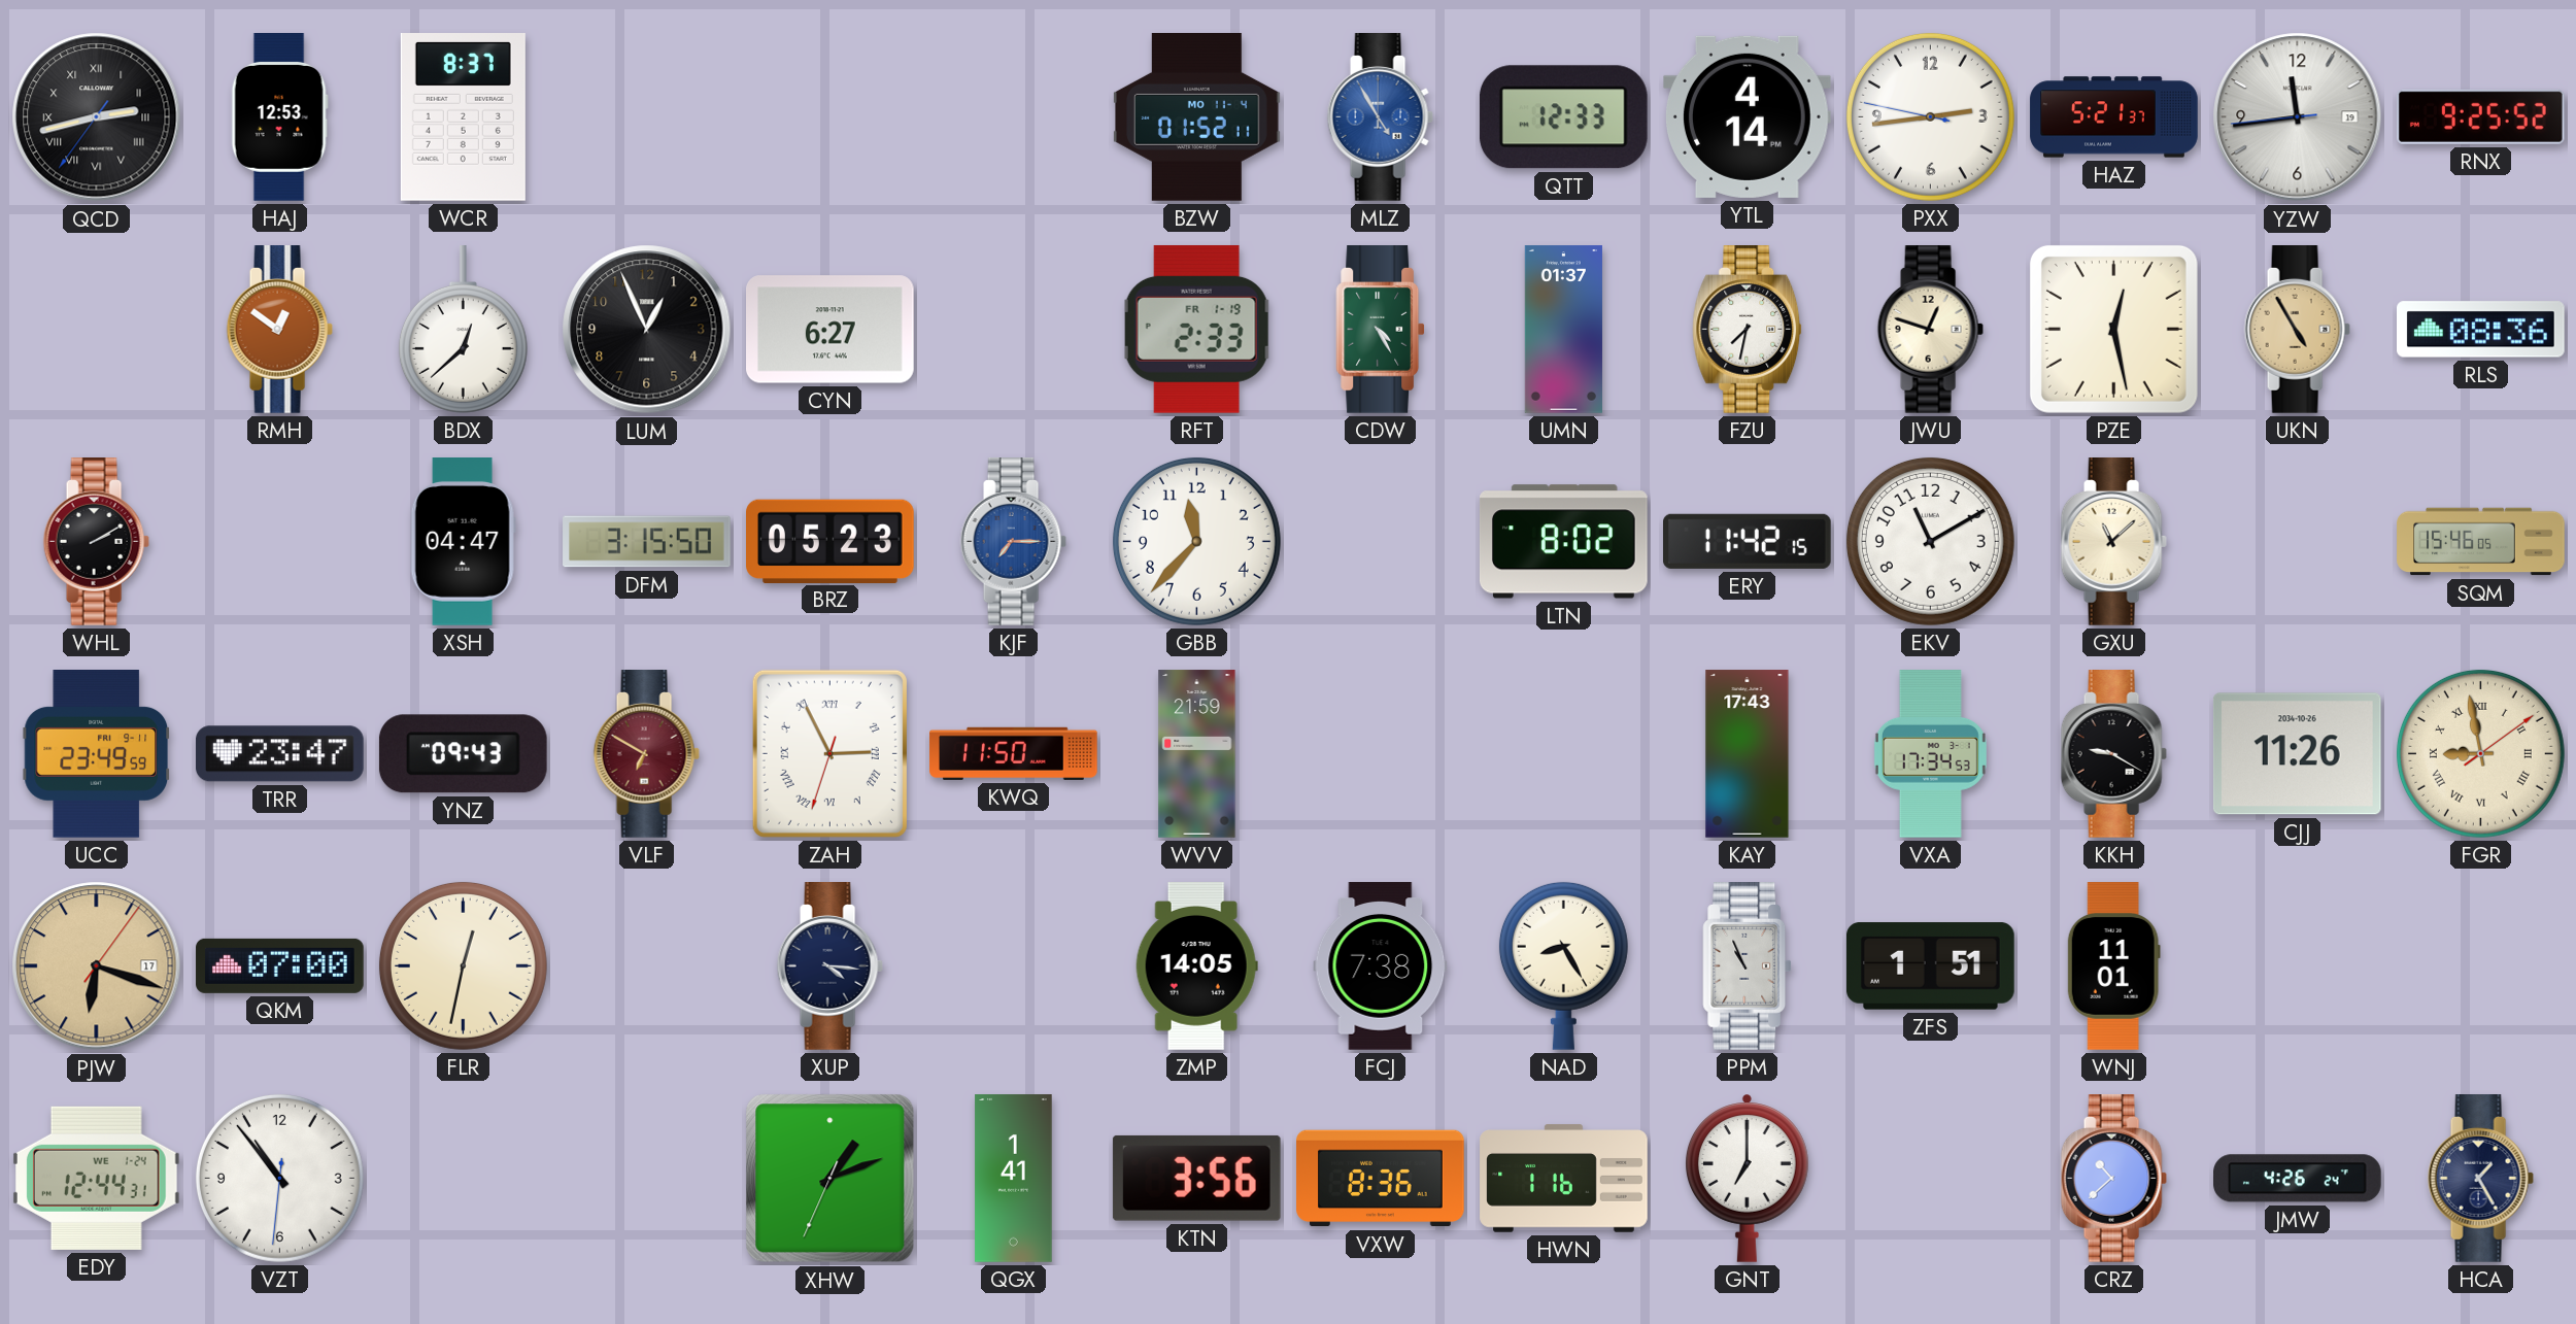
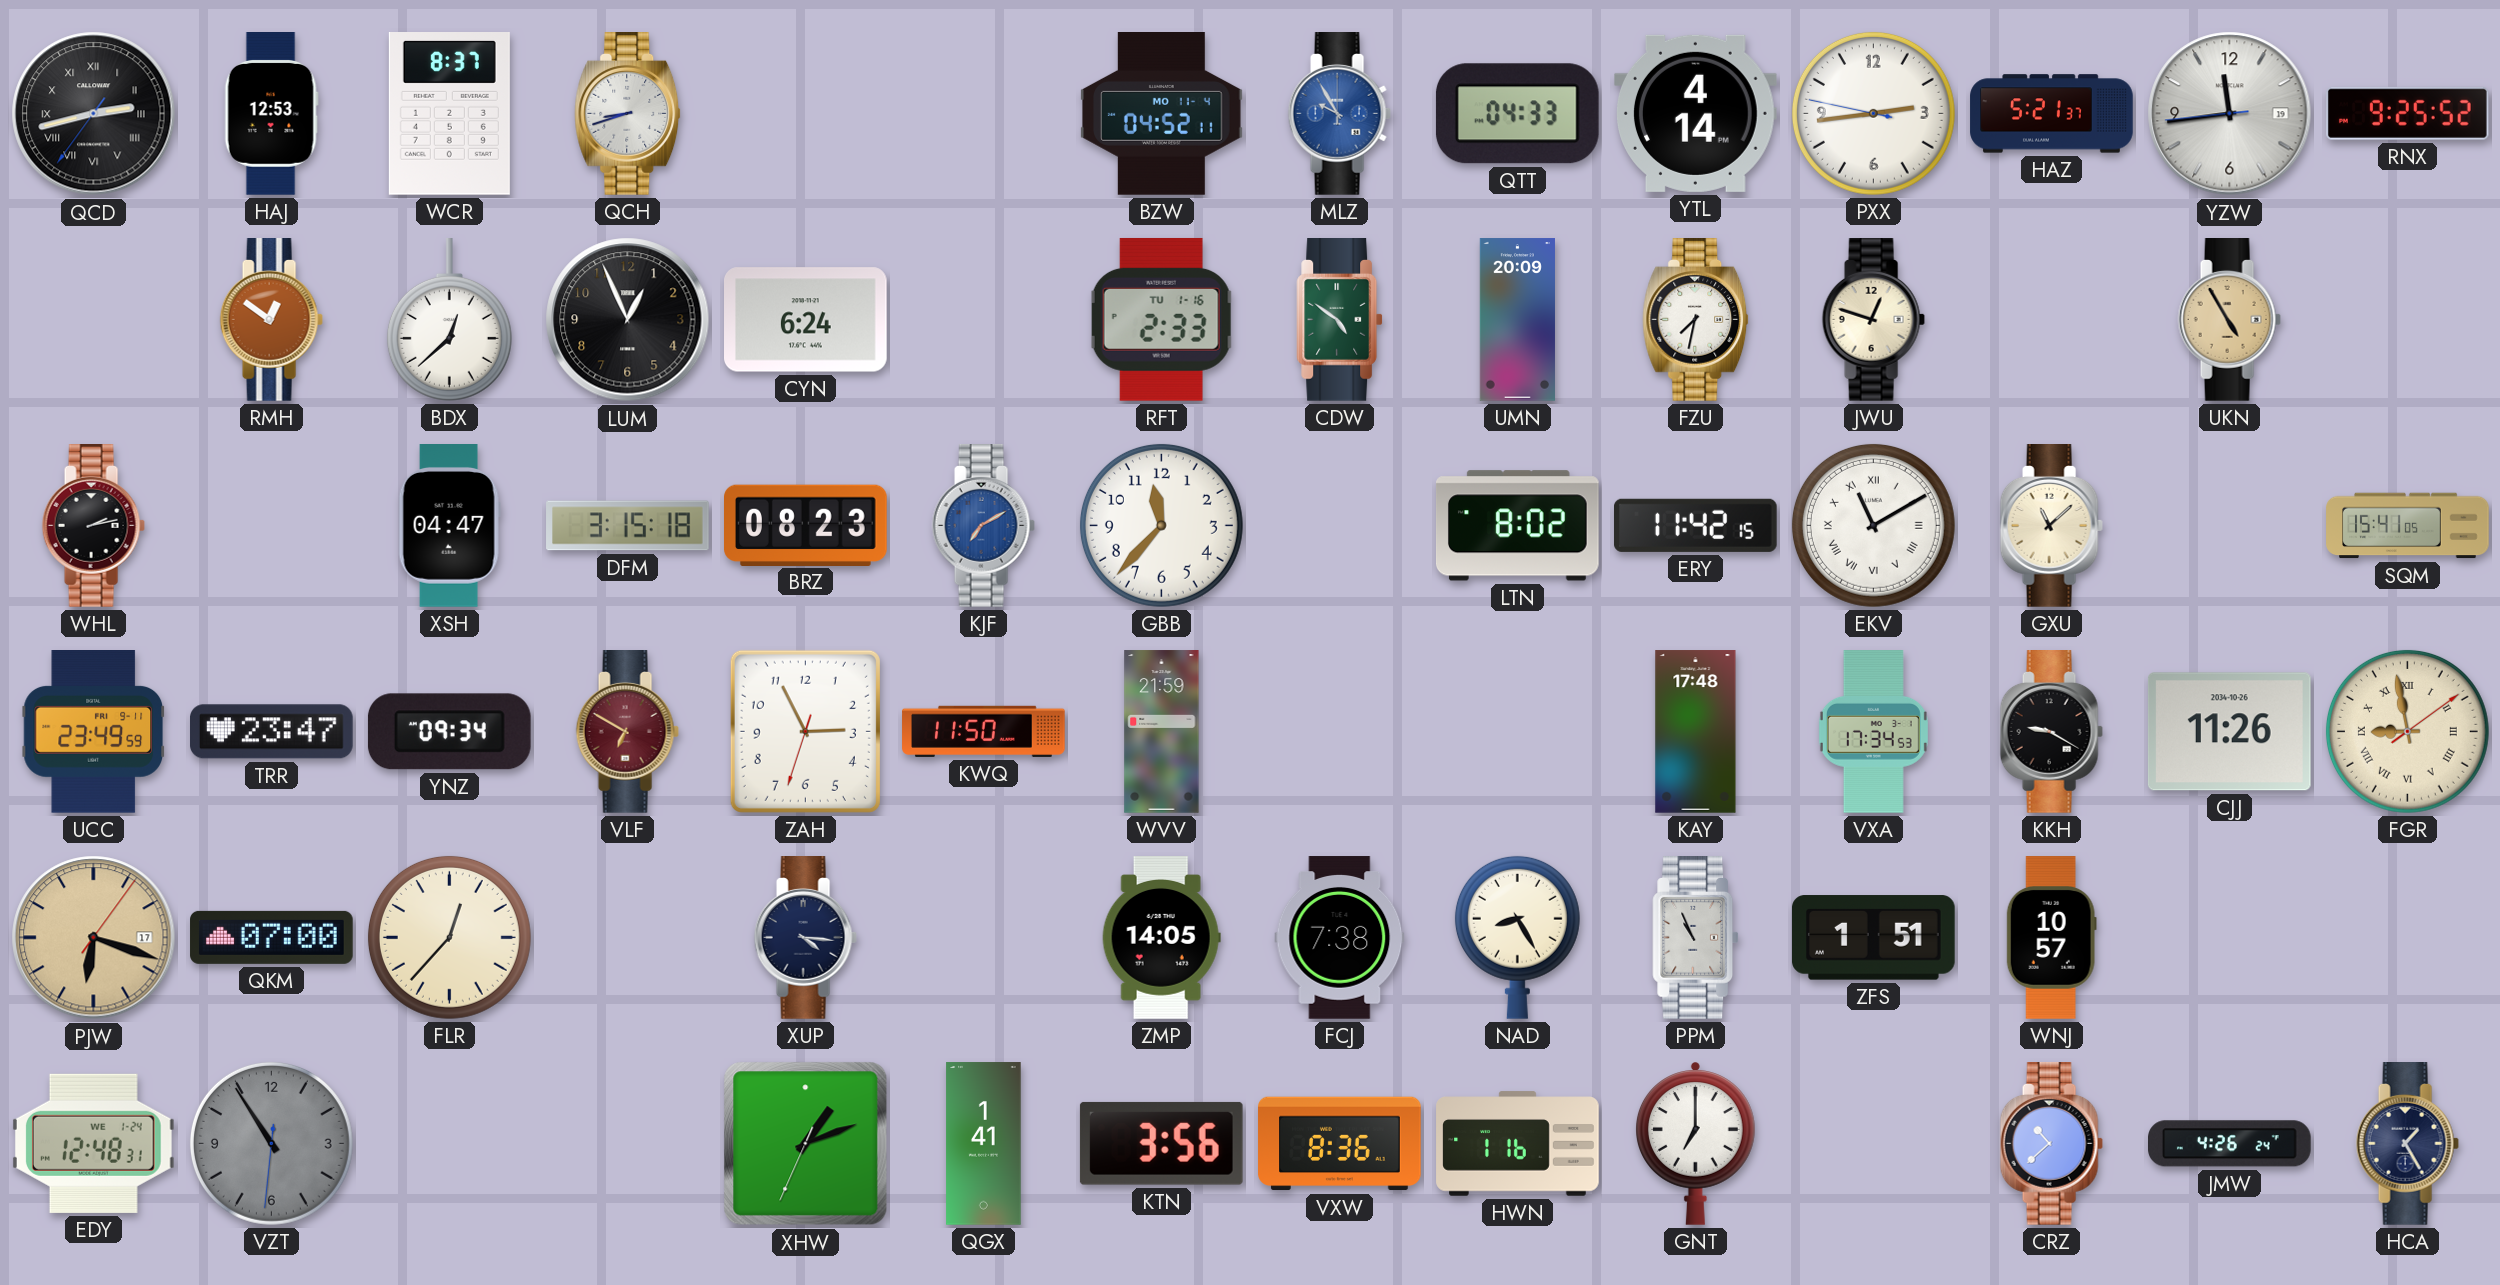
QCH: none -> 8:42
BZW: 01:52 -> 04:52
MLZ: 4:55 -> 9:55
QTT: 12:33 -> 04:33
CYN: 6:27 -> 6:24
RFT date: FR 1-19 -> TU 1-16
CDW: 4:25 -> 4:51
UMN: 01:37 -> 20:09
PZE: 12:28 -> none
RLS: 08:36 -> none
WHL: 2:10 -> 2:13
DFM: 3:15:50 -> 3:15:18
BRZ: 05:23 -> 08:23
KJF: 7:15 -> 7:10
EKV numerals: Arabic -> Roman
SQM: 15:46 -> 15:41
YNZ: 09:43 -> 09:34
ZAH numerals: Roman -> Arabic
KAY: 17:43 -> 17:48
FLR: 12:32 -> 12:37
WNJ: 11:01 -> 10:57
EDY: 12:44 -> 12:48
VZT: 10:53 -> 10:54
VZT dial: white -> grey
